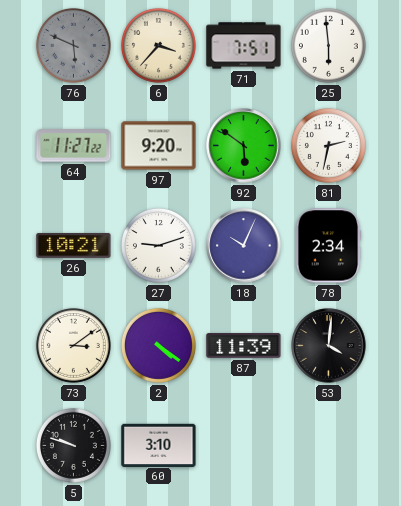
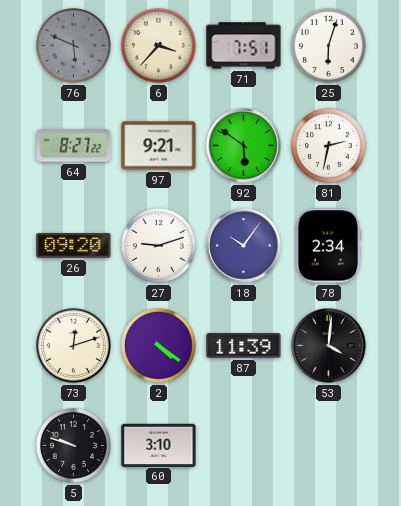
25: 5:59 -> 6:03
64: 11:27 -> 8:27
97: 9:20 -> 9:21
26: 10:21 -> 09:20
18: 10:04 -> 10:06
73: 3:09 -> 12:12
